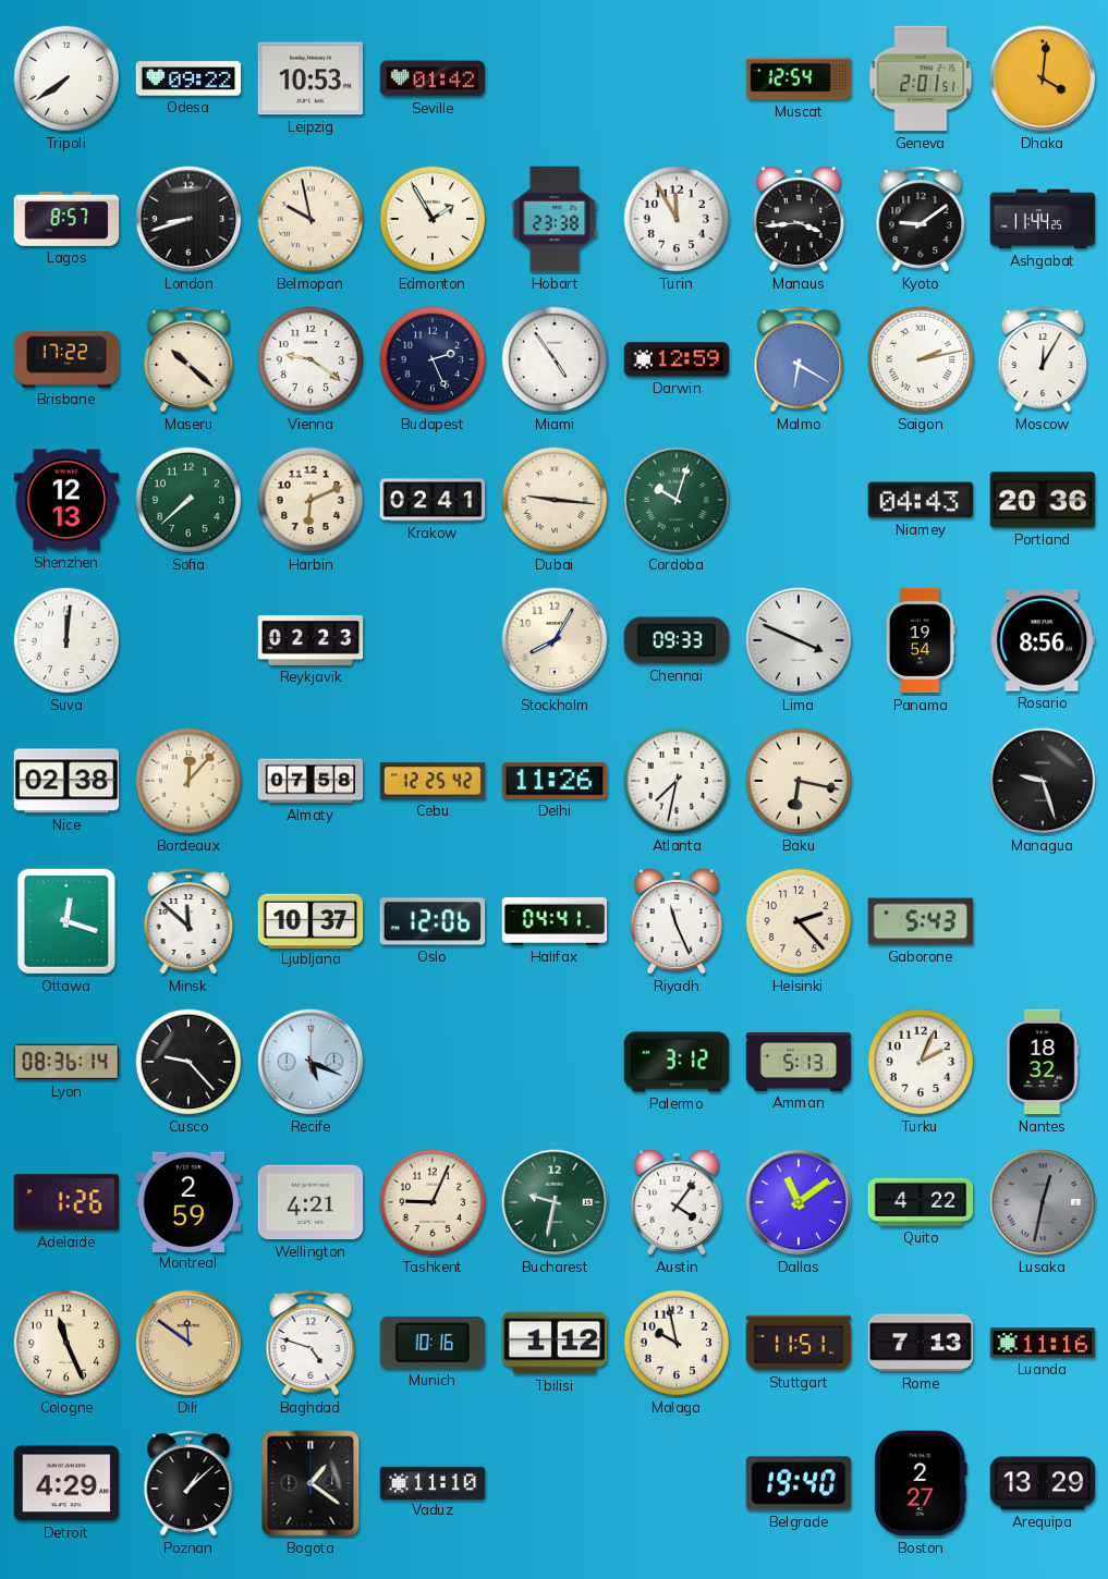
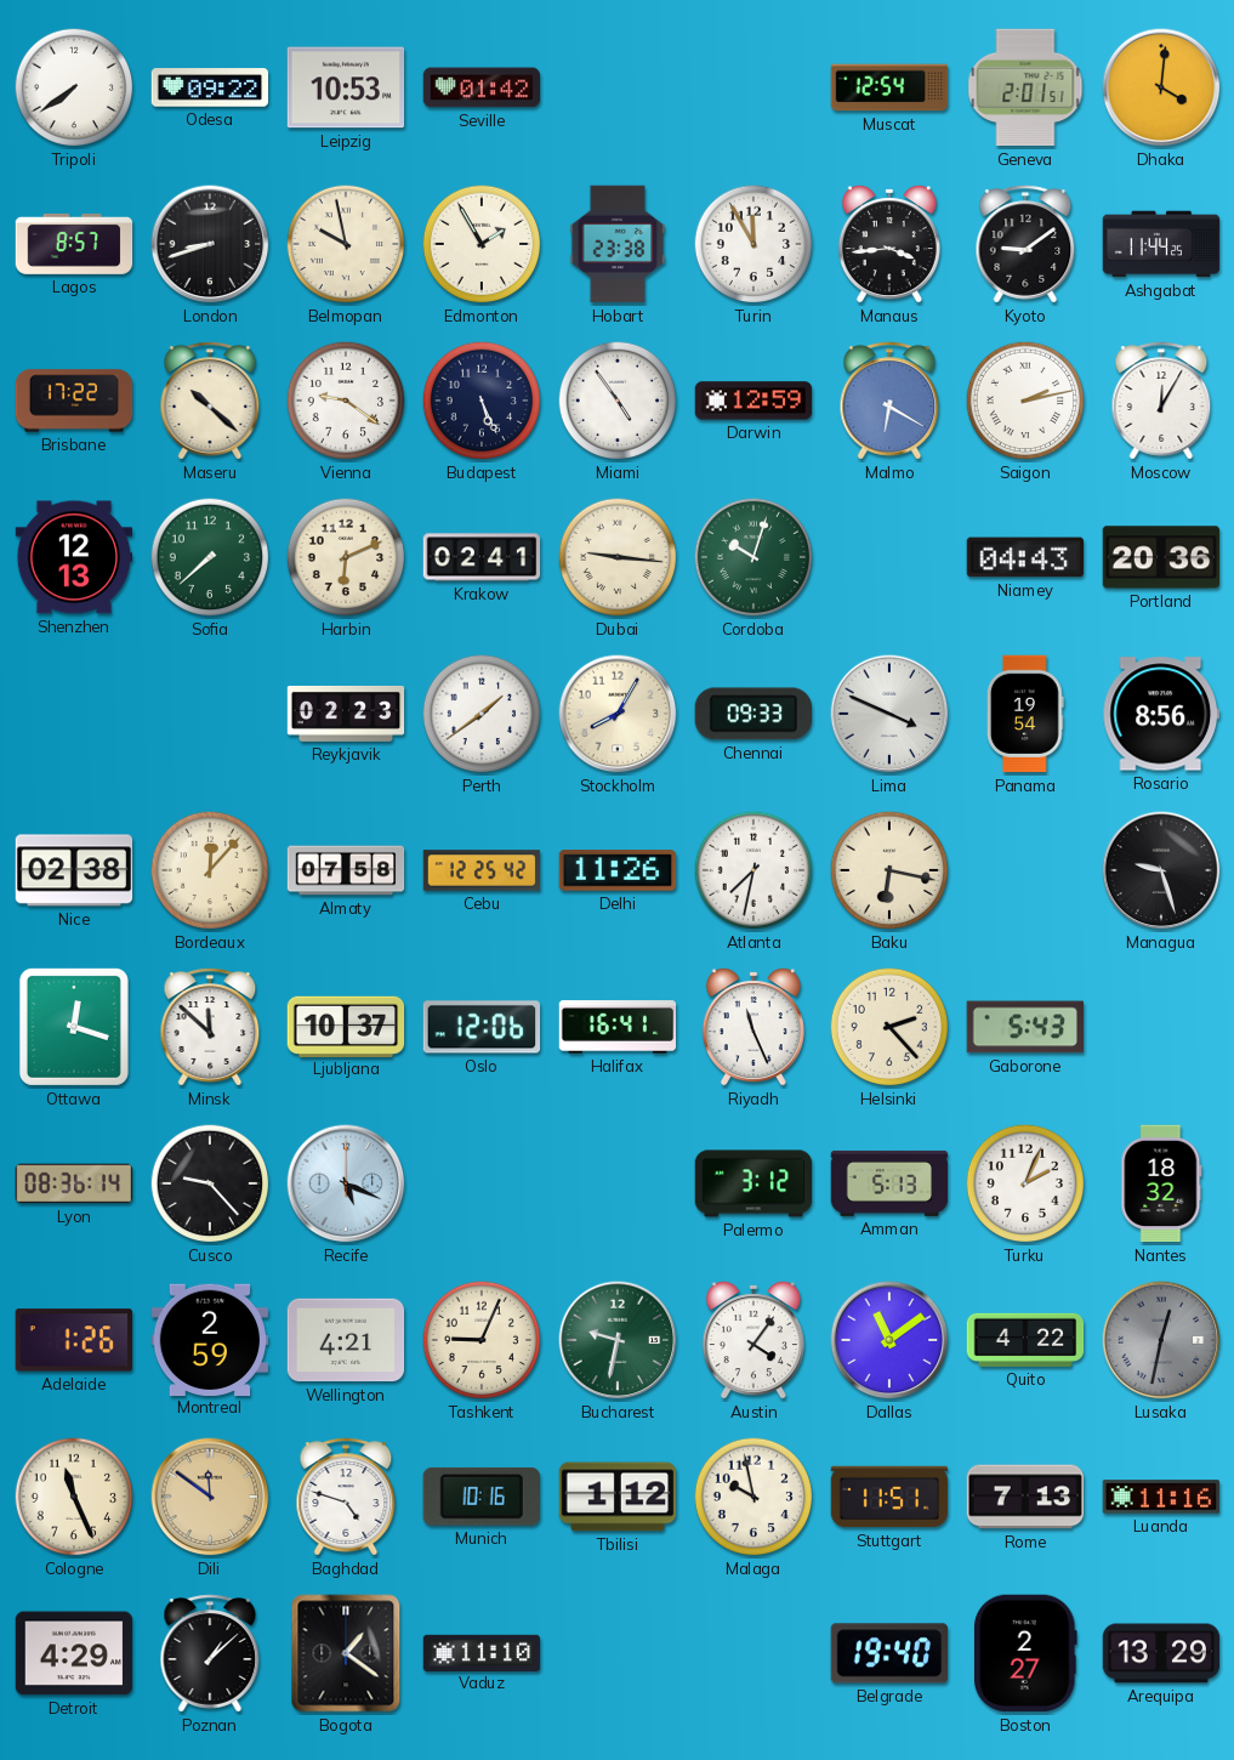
Budapest: 2:26 -> 5:26
Suva: 12:01 -> none
Perth: none -> 1:39
Halifax: 04:41 -> 16:41
